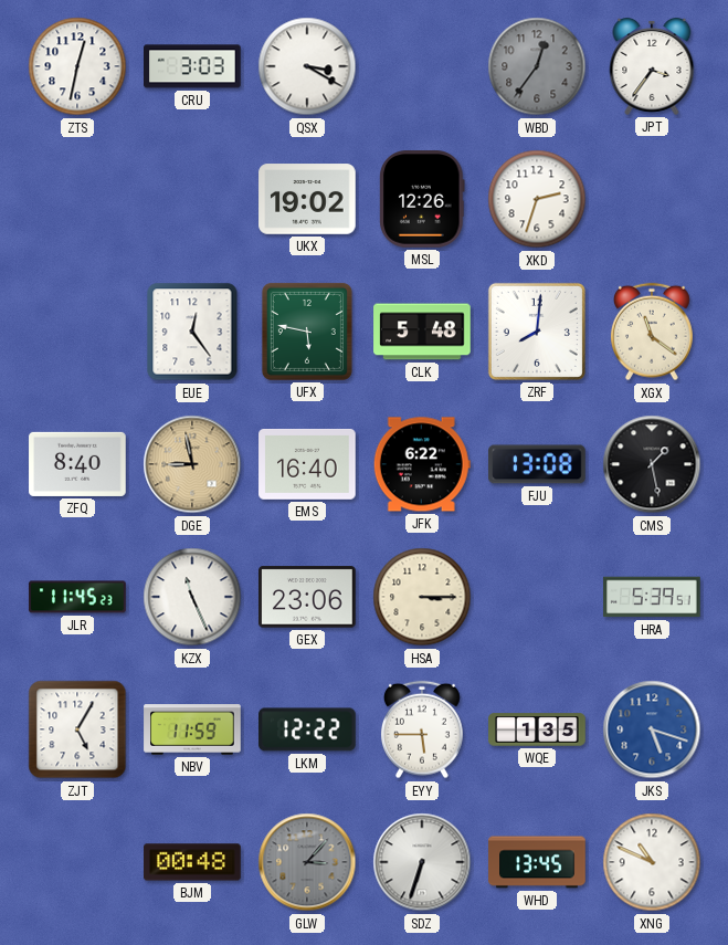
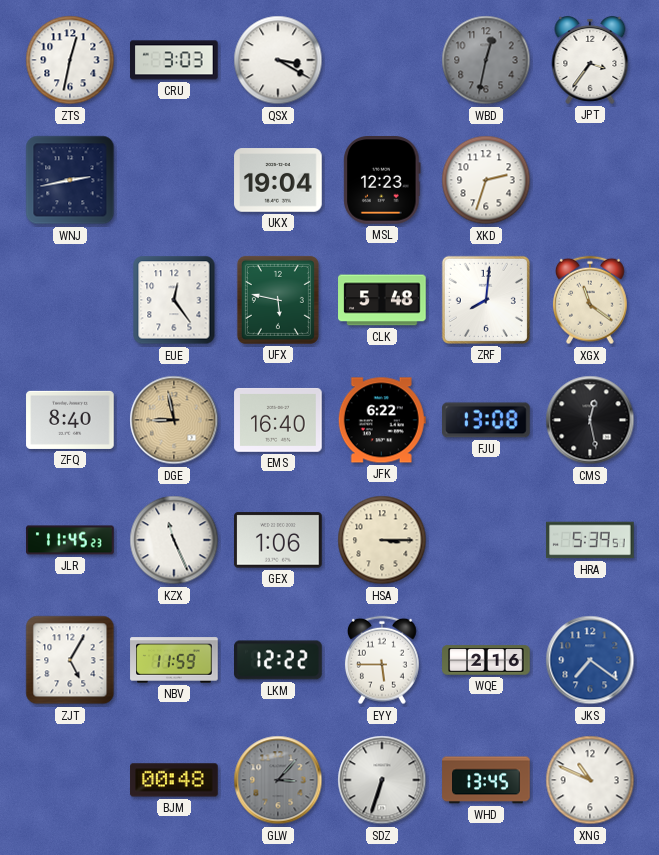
WBD: 12:36 -> 12:32
WNJ: none -> 2:43
UKX: 19:02 -> 19:04
MSL: 12:26 -> 12:23
CMS: 1:28 -> 12:28
GEX: 23:06 -> 1:06
WQE: 1:35 -> 2:16
JKS: 5:18 -> 7:21
